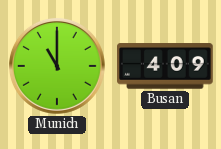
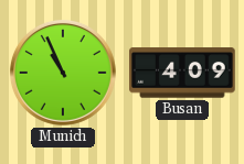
Munich: 11:00 -> 10:56
